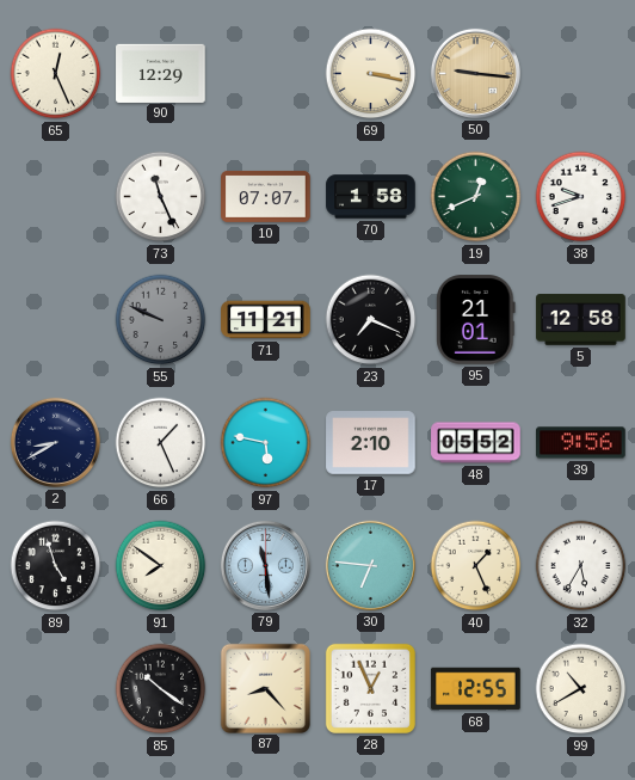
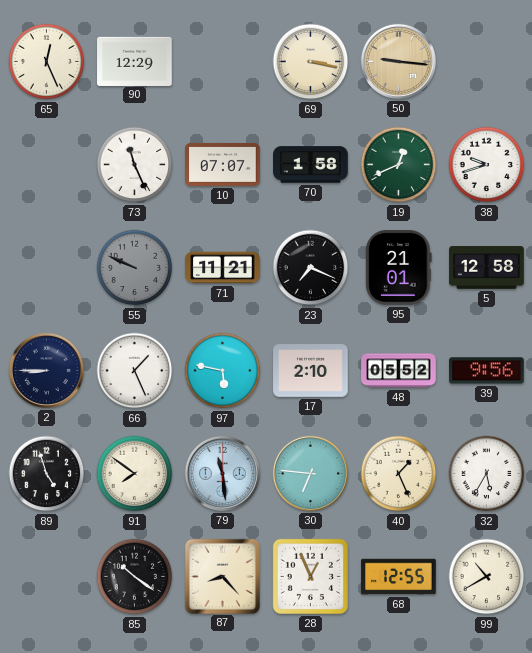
2: 8:40 -> 8:45
